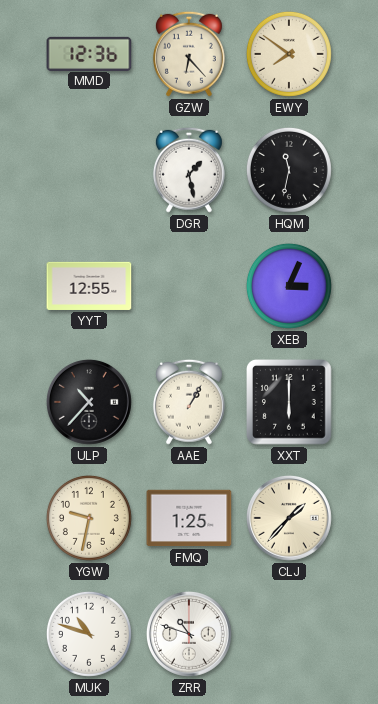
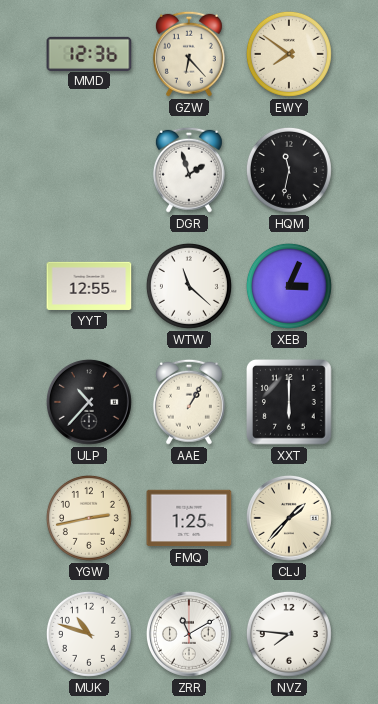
DGR: 1:28 -> 1:57
WTW: none -> 11:22
YGW: 9:32 -> 2:43
ZRR: 10:48 -> 11:10
NVZ: none -> 7:46
